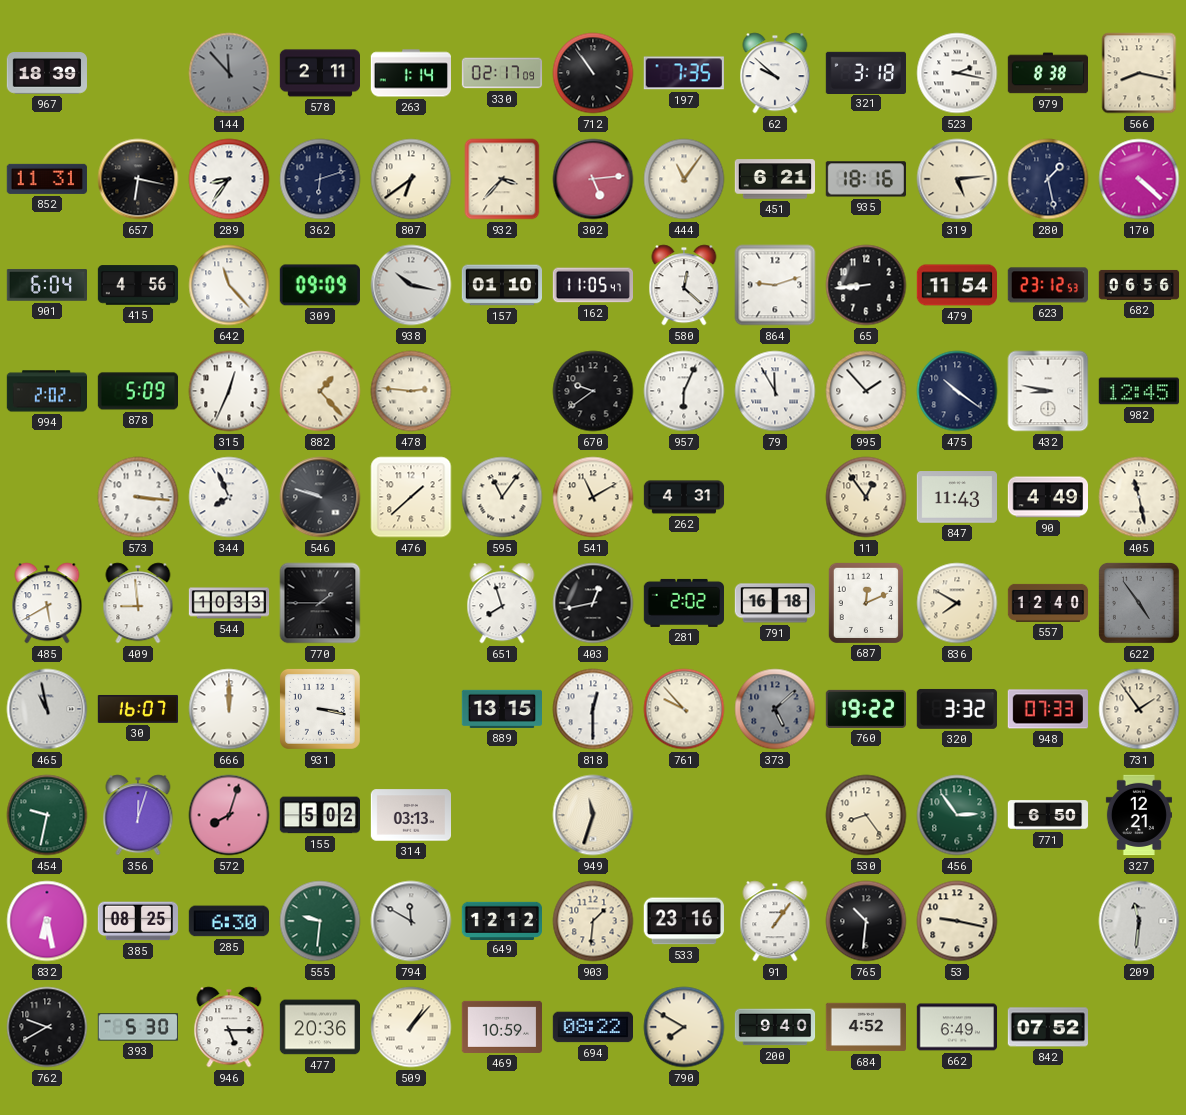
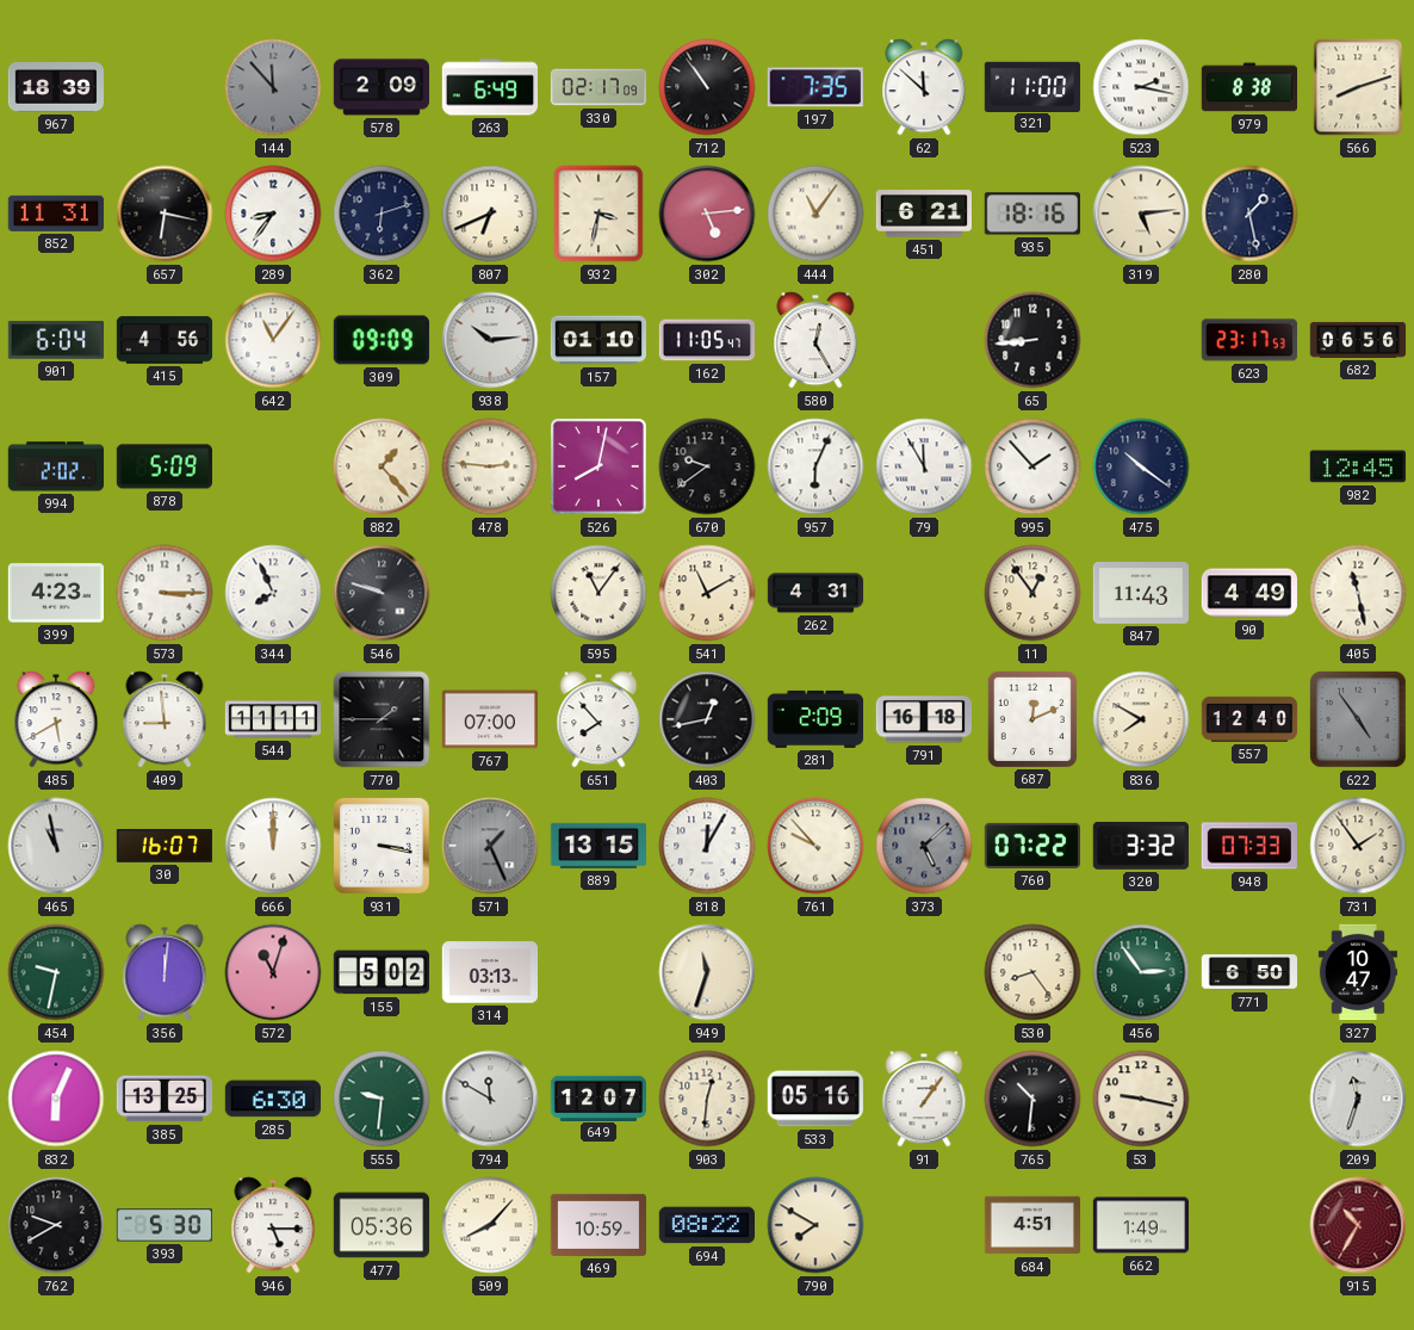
578: 2:11 -> 2:09
263: 1:14 -> 6:49
62: 9:52 -> 11:52
321: 3:18 -> 11:00
566: 8:17 -> 8:12
807: 6:39 -> 6:41
932: 3:37 -> 3:32
170: 4:22 -> none
642: 11:23 -> 11:06
938: 10:17 -> 10:14
580: 12:22 -> 12:25
864: 9:12 -> none
479: 11:54 -> none
623: 23:12 -> 23:17
315: 12:34 -> none
526: none -> 8:02
432: 8:47 -> none
399: none -> 4:23
573: 3:16 -> 3:15
476: 1:38 -> none
544: 10:33 -> 11:11
767: none -> 07:00
651: 7:57 -> 7:53
281: 2:02 -> 2:09
571: none -> 1:26
818: 12:30 -> 12:05
760: 19:22 -> 07:22
356: 12:03 -> 12:01
572: 8:03 -> 11:03
327: 12:21 -> 10:47
832: 6:28 -> 6:04
385: 08:25 -> 13:25
649: 12:12 -> 12:07
903: 1:31 -> 12:31
533: 23:16 -> 05:16
209: 11:31 -> 11:33
477: 20:36 -> 05:36
509: 1:07 -> 8:07
200: 9:40 -> none
684: 4:52 -> 4:51
662: 6:49 -> 1:49
842: 07:52 -> none
915: none -> 10:35
